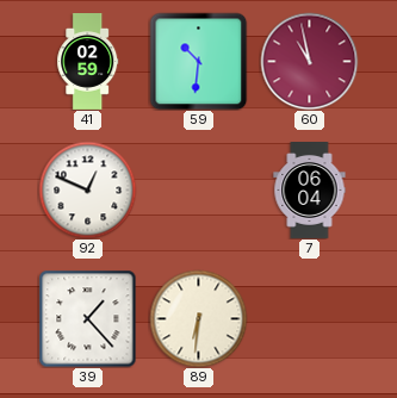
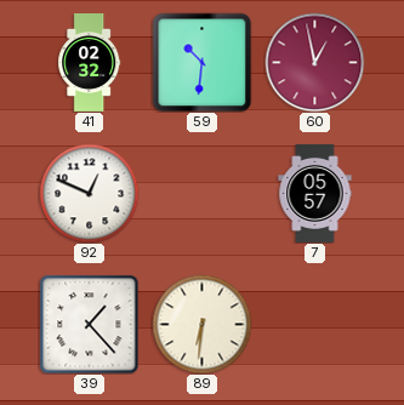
41: 02:59 -> 02:32
60: 10:58 -> 12:58
7: 06:04 -> 05:57
